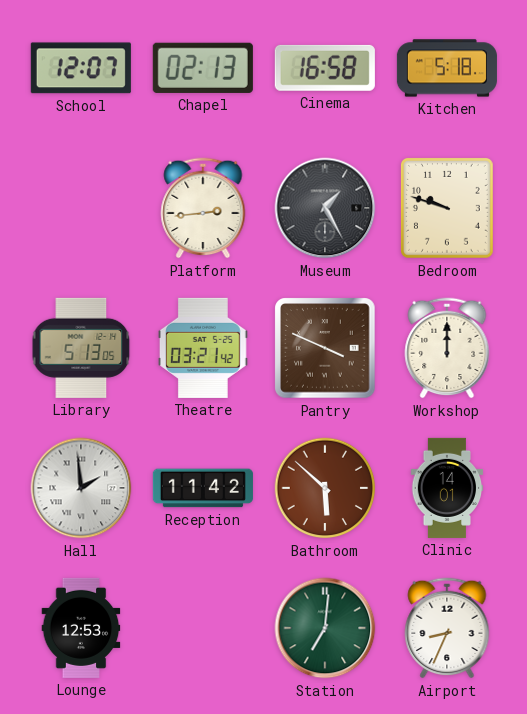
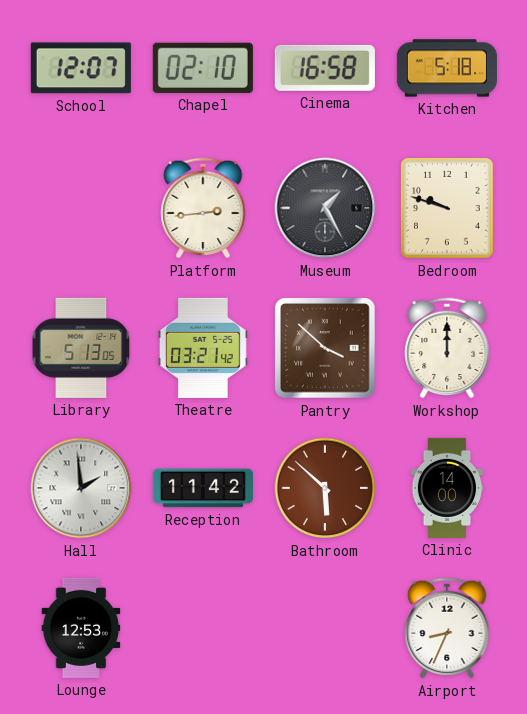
Chapel: 02:13 -> 02:10
Pantry: 3:49 -> 3:52
Clinic: 14:01 -> 14:00
Station: 7:01 -> none
